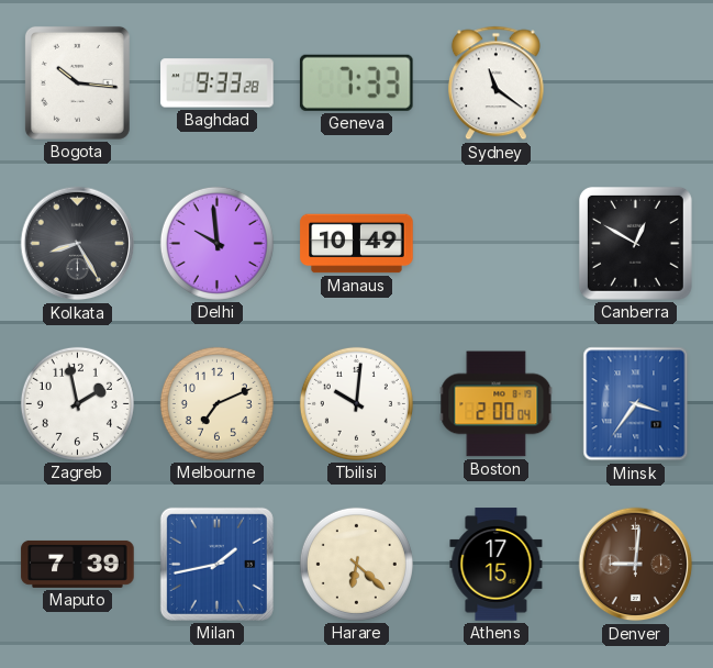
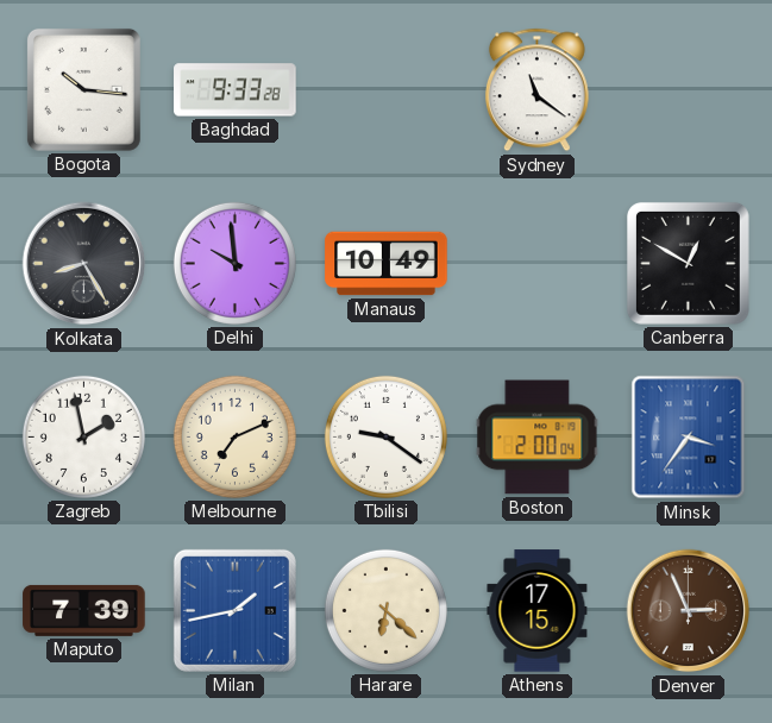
Geneva: 7:33 -> none
Tbilisi: 10:01 -> 9:21
Denver: 9:01 -> 2:56
